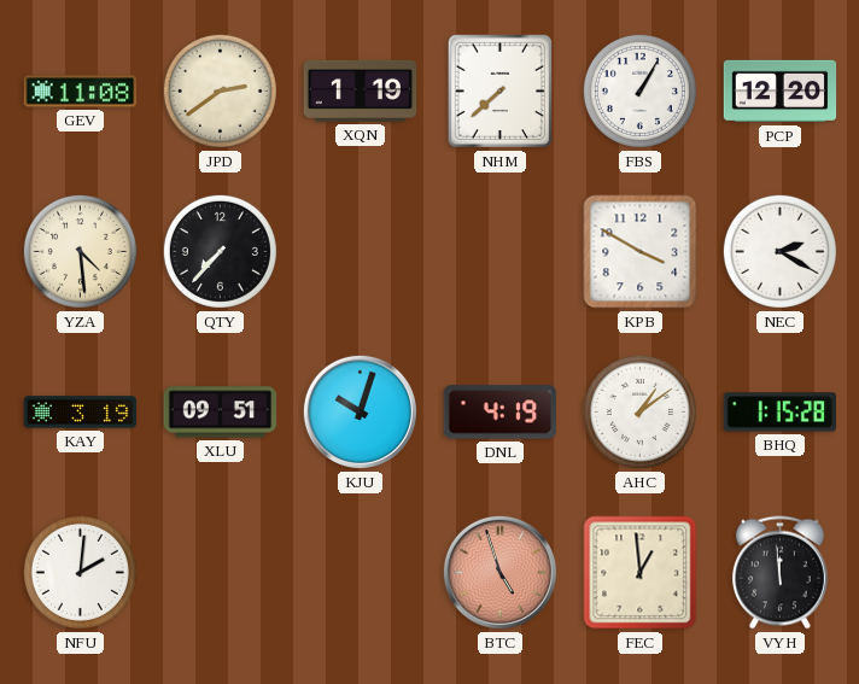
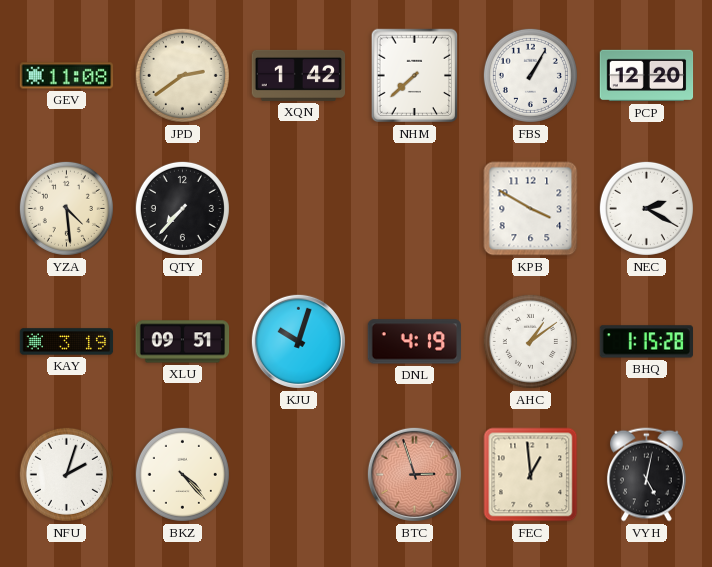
XQN: 1:19 -> 1:42
NFU: 2:01 -> 2:03
BKZ: none -> 4:23
BTC: 4:57 -> 2:57
VYH: 11:59 -> 5:02
